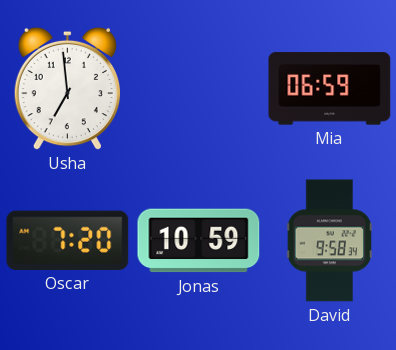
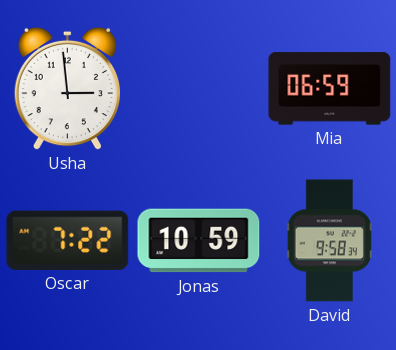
Usha: 6:59 -> 2:59
Oscar: 7:20 -> 7:22
